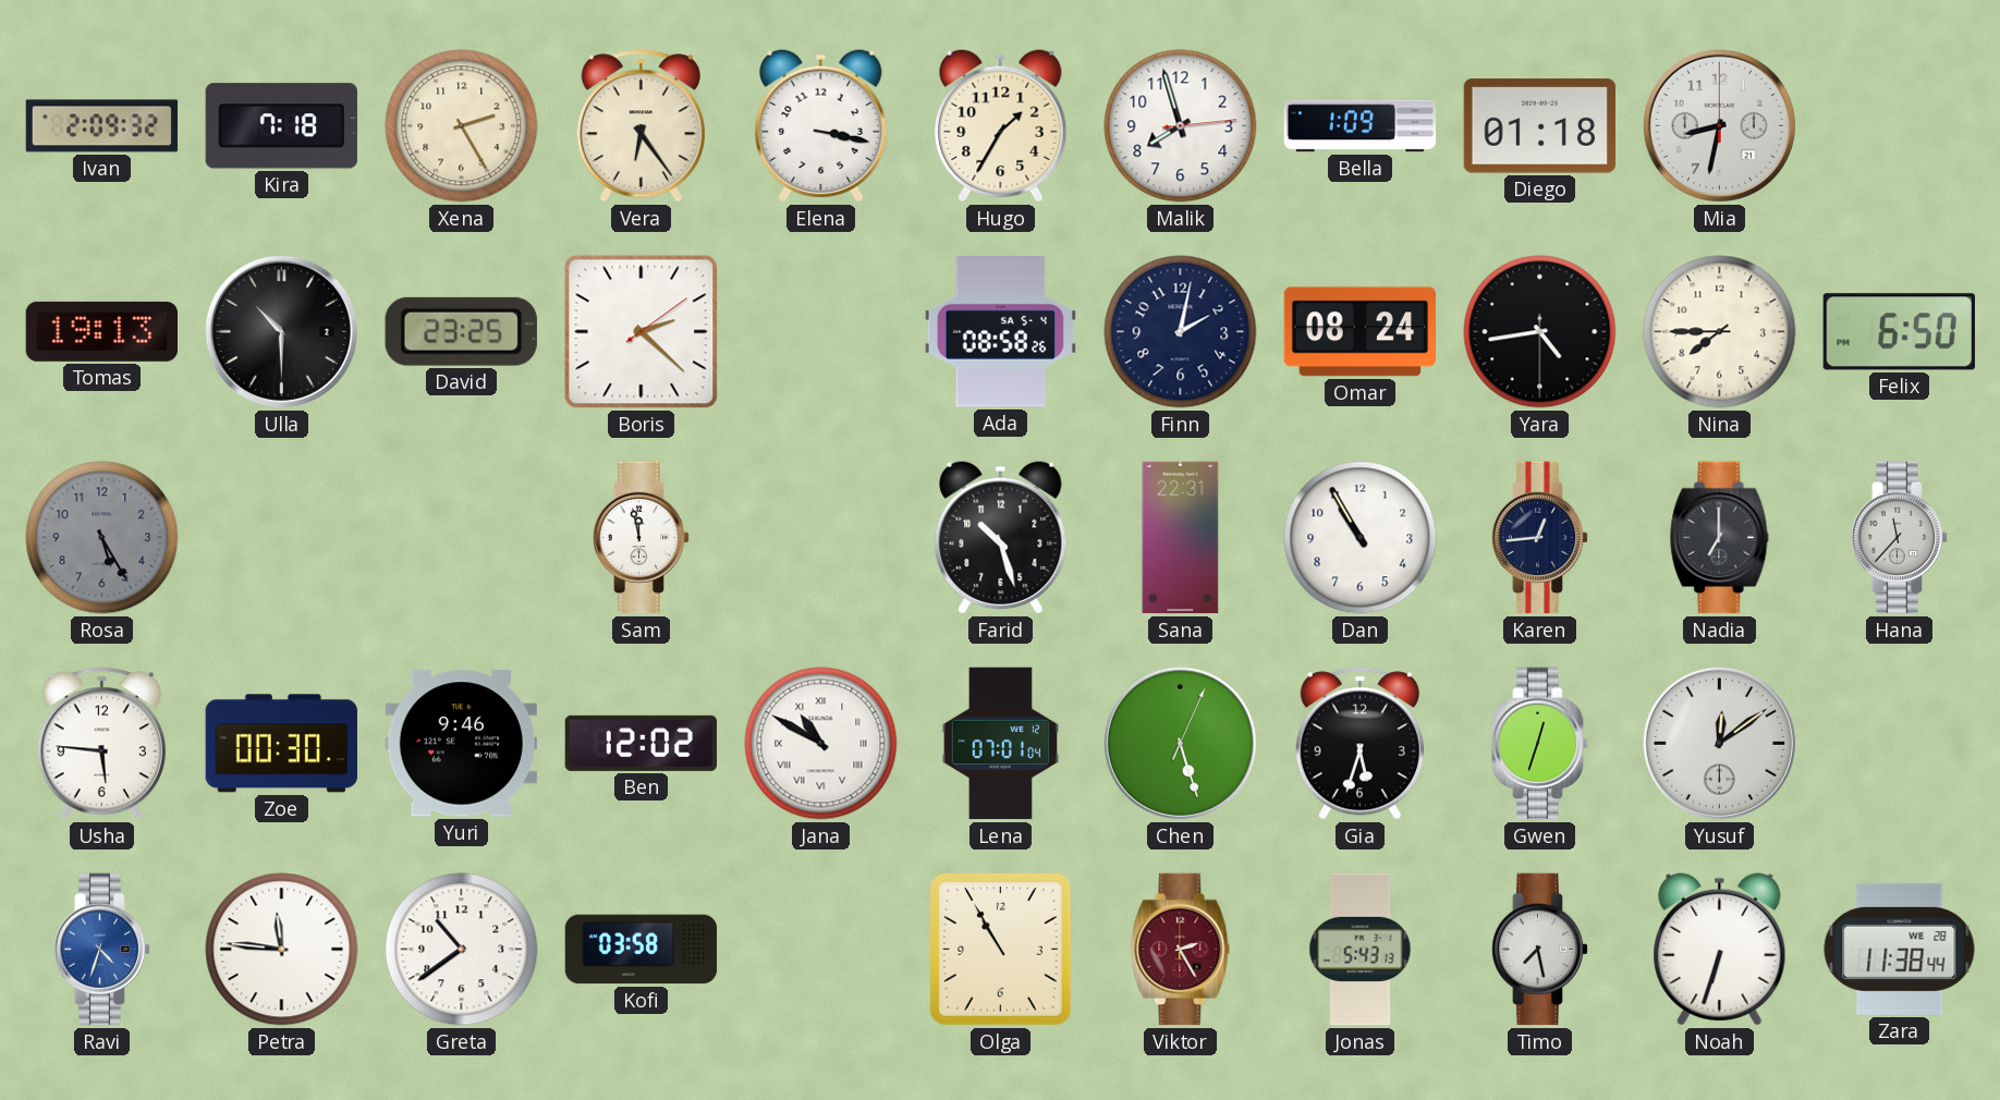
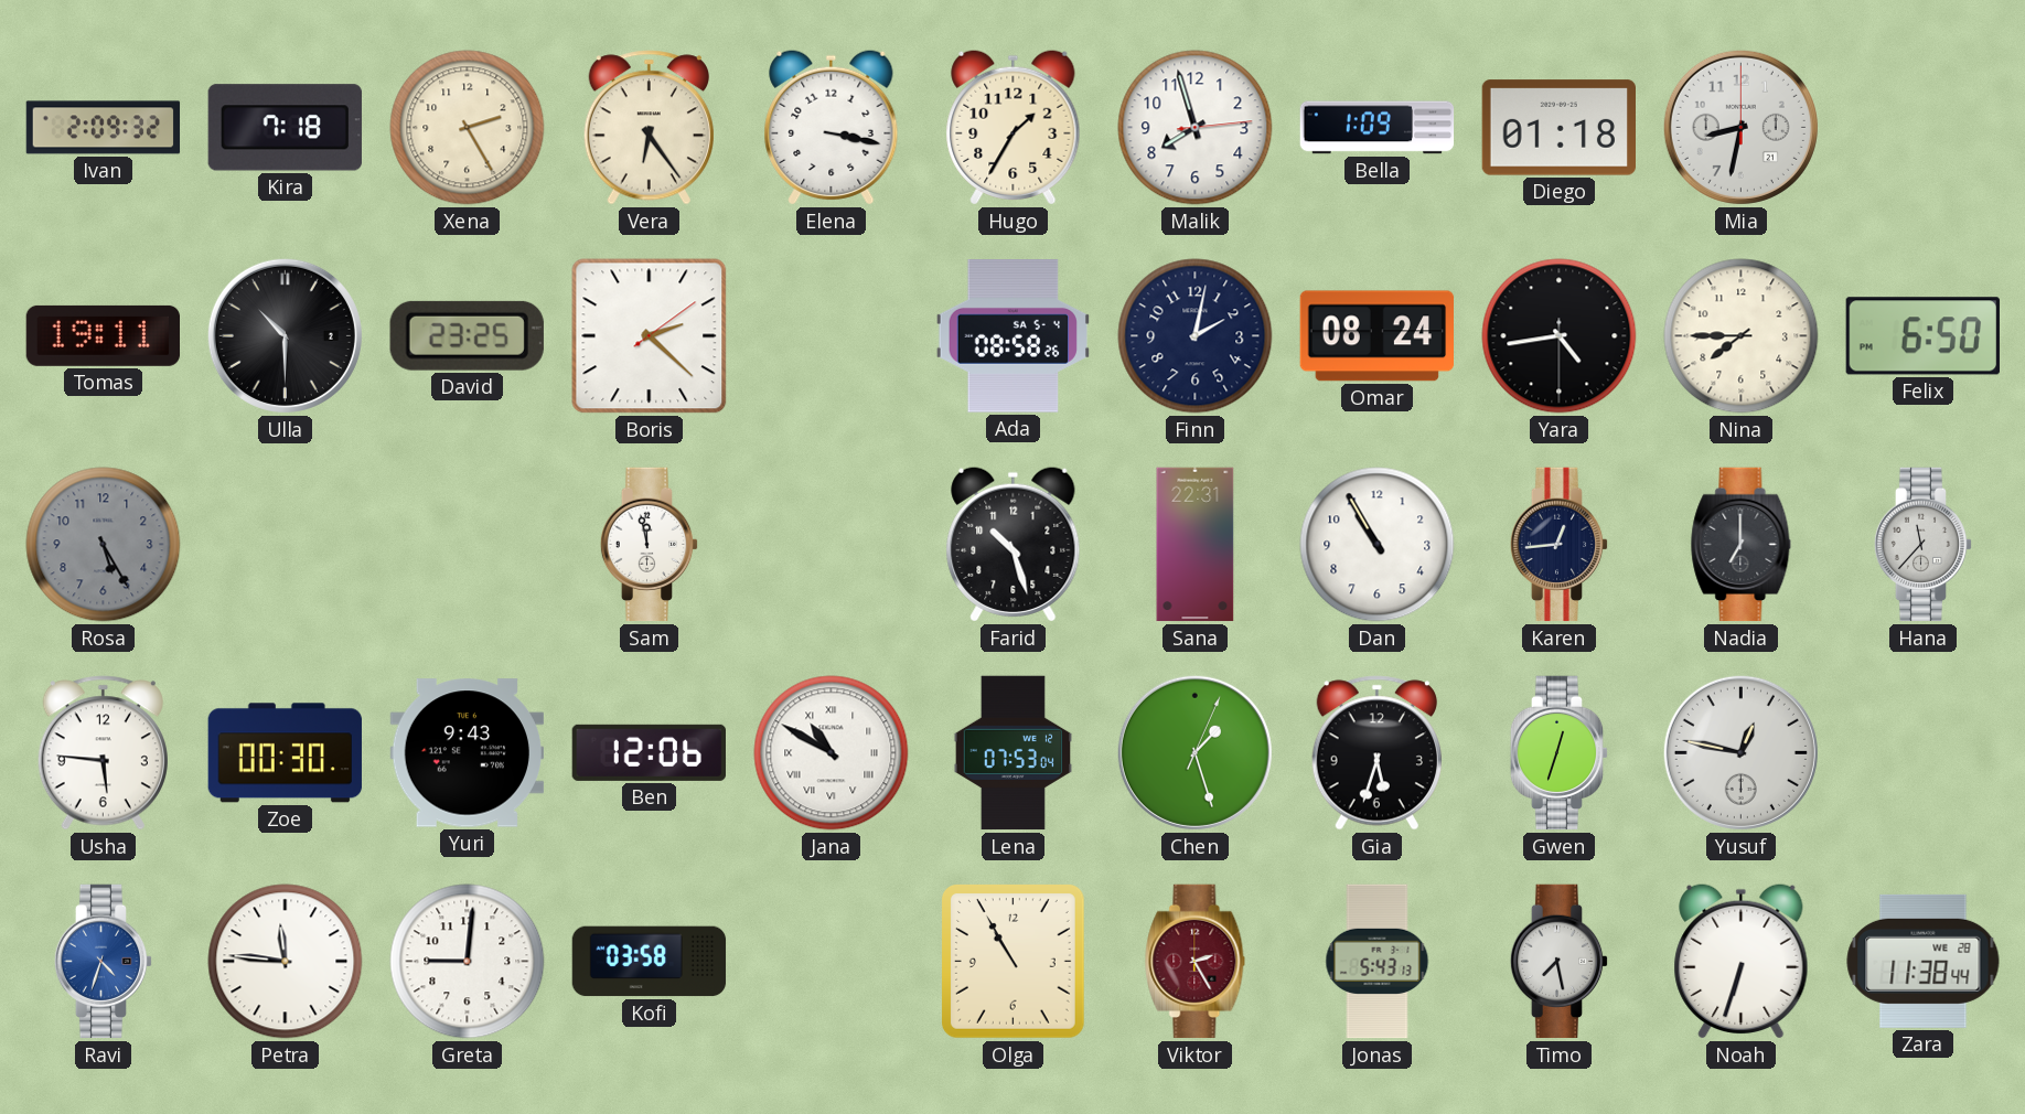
Tomas: 19:13 -> 19:11
Yuri: 9:46 -> 9:43
Ben: 12:02 -> 12:06
Lena: 07:01 -> 07:53
Chen: 5:27 -> 1:27
Yusuf: 12:09 -> 12:47
Greta: 10:39 -> 9:01
